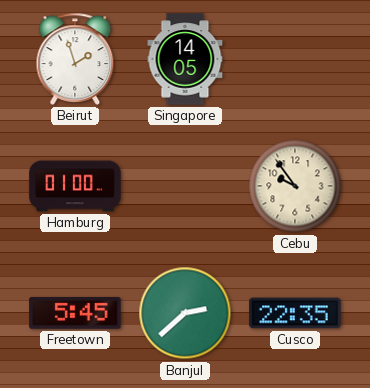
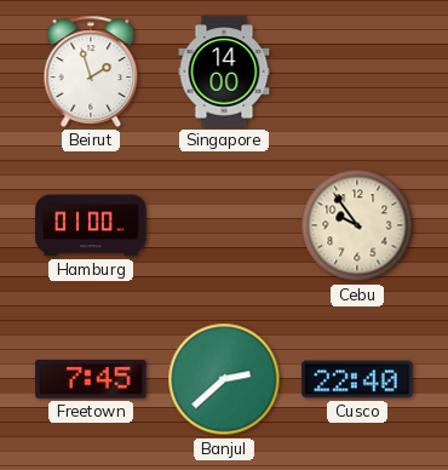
Singapore: 14:05 -> 14:00
Freetown: 5:45 -> 7:45
Cusco: 22:35 -> 22:40
